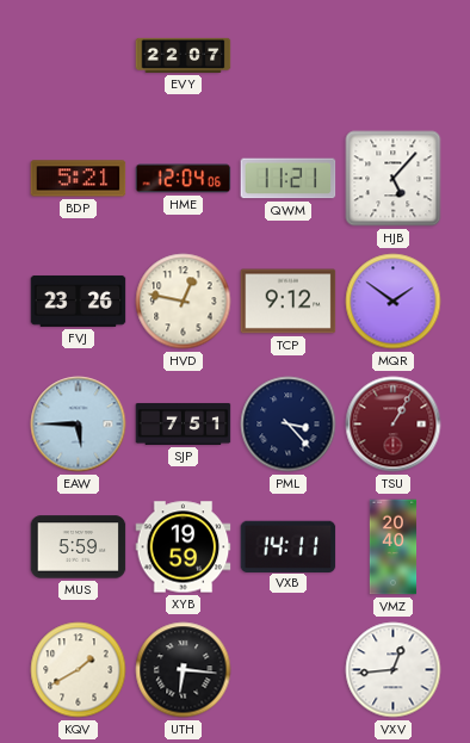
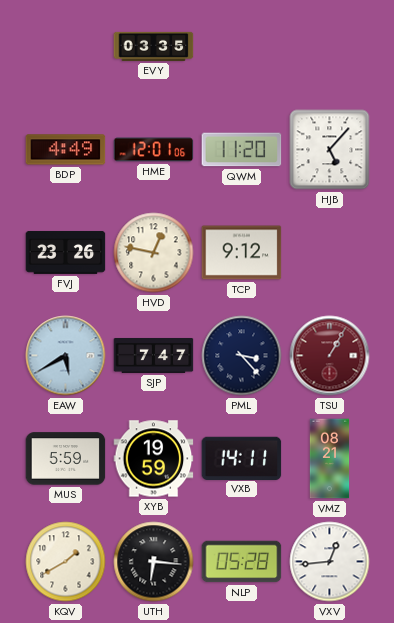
EVY: 22:07 -> 03:35
BDP: 5:21 -> 4:49
HME: 12:04 -> 12:01
QWM: 11:21 -> 11:20
MQR: 1:51 -> none
EAW: 5:45 -> 5:40
SJP: 7:51 -> 7:47
VMZ: 20:40 -> 08:21
NLP: none -> 05:28
